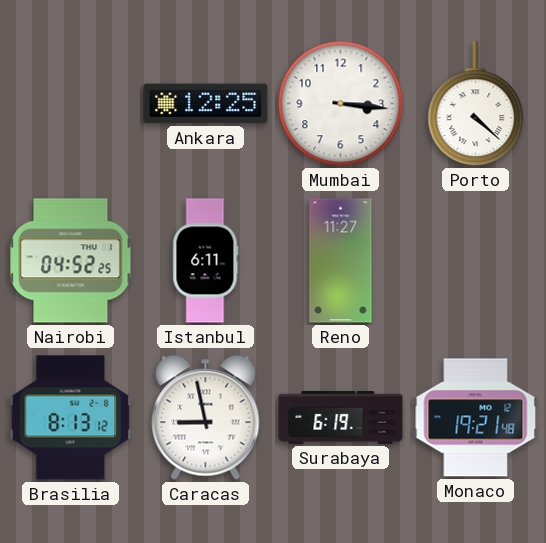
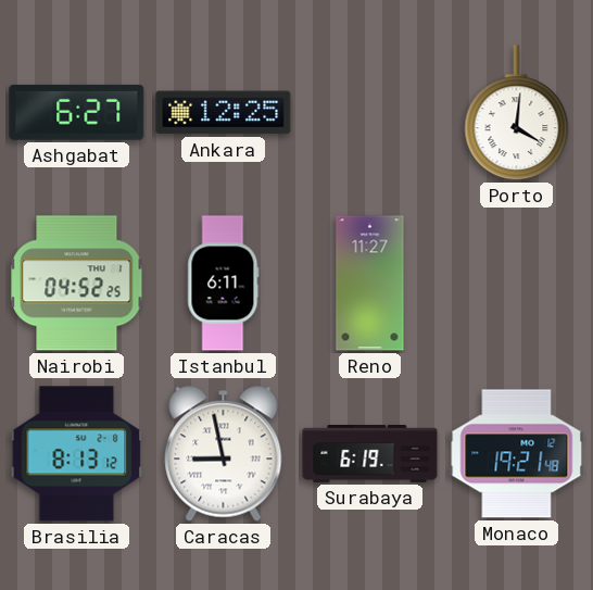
Ashgabat: none -> 6:27
Mumbai: 3:16 -> none
Porto: 4:22 -> 4:01
